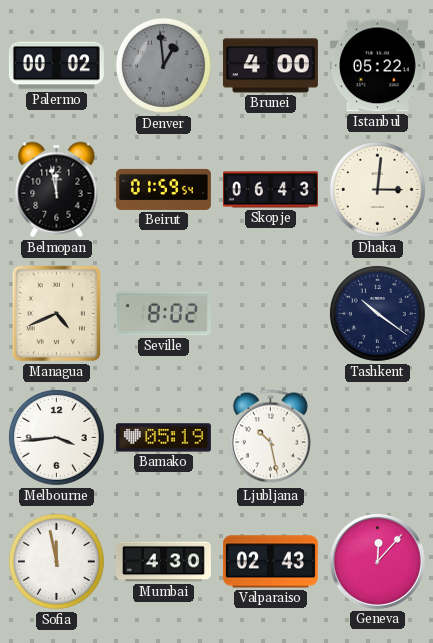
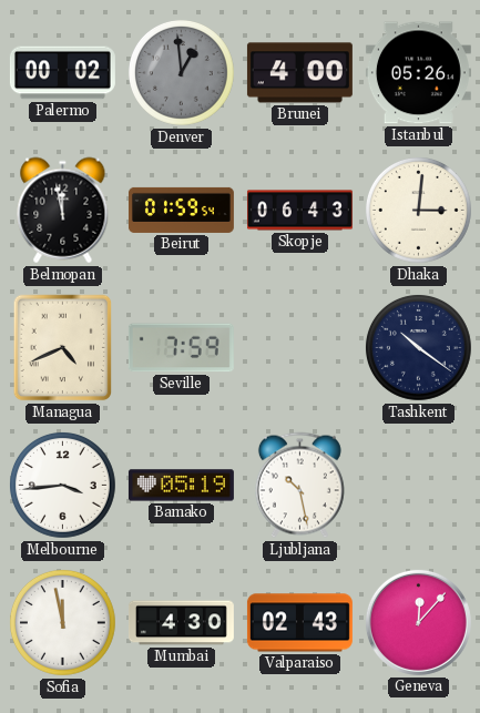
Istanbul: 05:22 -> 05:26
Seville: 8:02 -> 7:59
